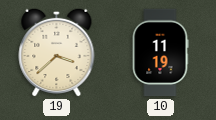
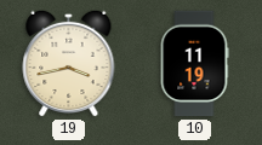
19: 3:38 -> 3:43
